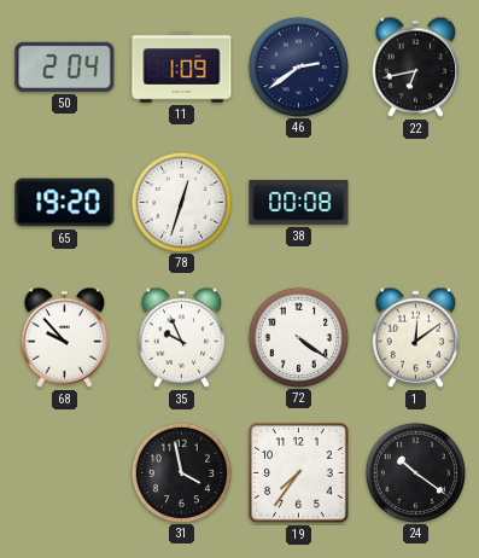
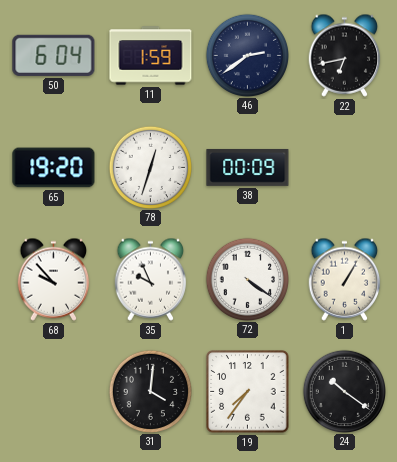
50: 2:04 -> 6:04
11: 1:09 -> 1:59
38: 00:08 -> 00:09
1: 12:09 -> 1:05
31: 3:58 -> 4:01
